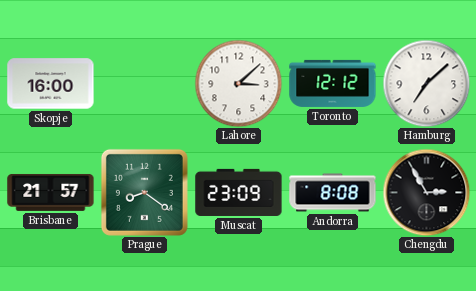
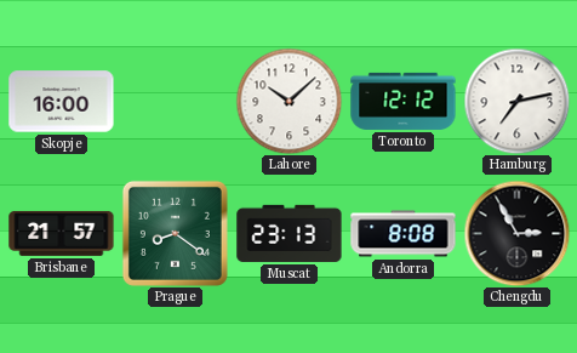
Lahore: 3:08 -> 10:08
Hamburg: 7:08 -> 7:13
Muscat: 23:09 -> 23:13
